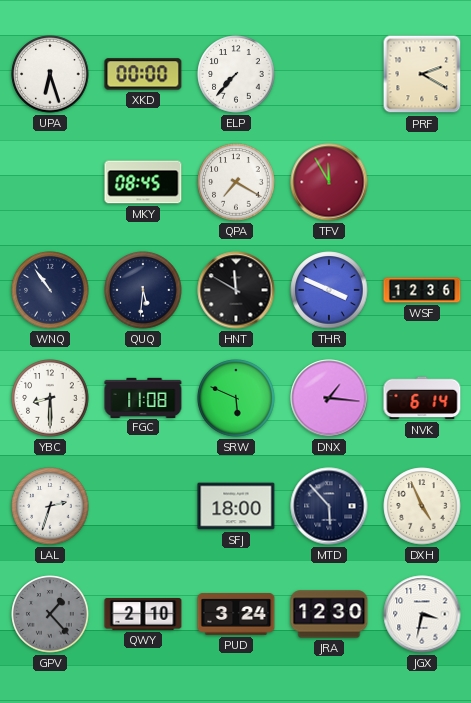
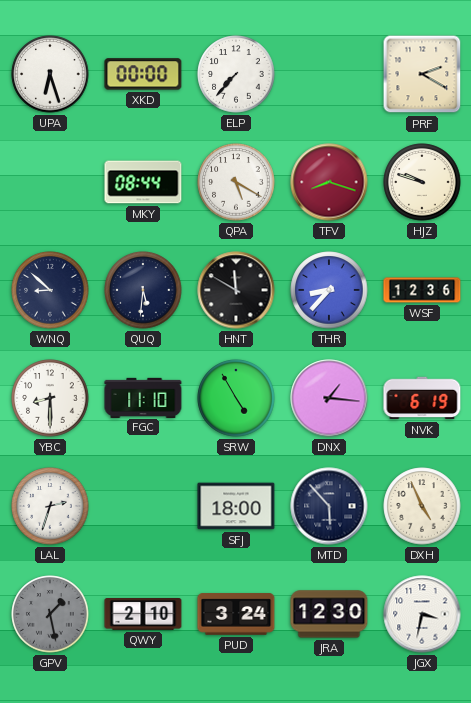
MKY: 08:45 -> 08:44
QPA: 7:20 -> 5:20
TFV: 11:55 -> 8:18
HJZ: none -> 9:48
WNQ: 10:54 -> 8:52
THR: 3:49 -> 8:37
FGC: 11:08 -> 11:10
SRW: 5:49 -> 4:55
NVK: 6:14 -> 6:19
GPV: 1:23 -> 1:28
